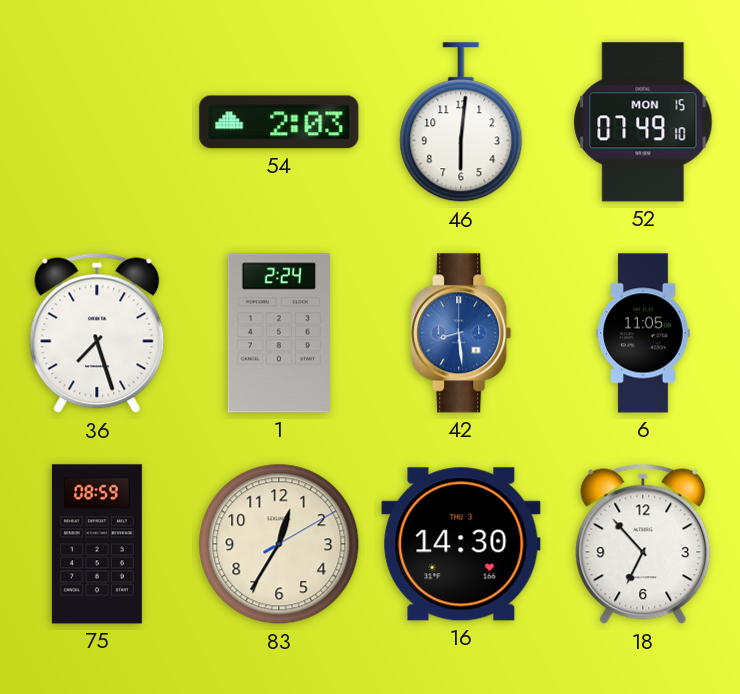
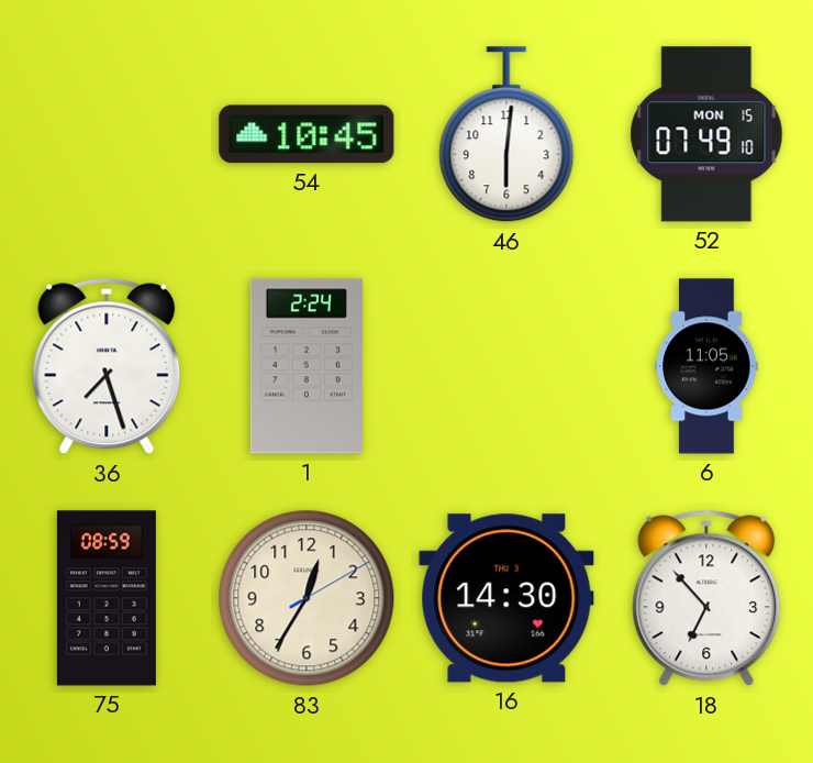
54: 2:03 -> 10:45
42: 8:29 -> none
